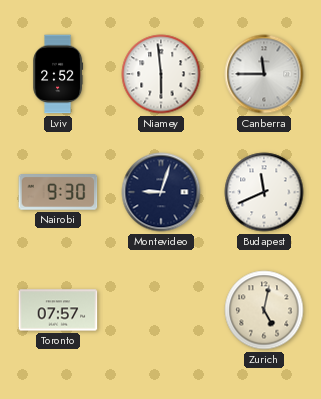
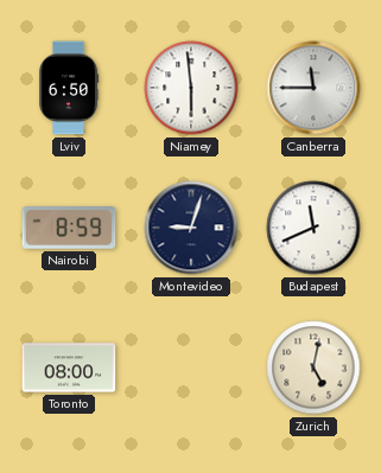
Lviv: 2:52 -> 6:50
Nairobi: 9:30 -> 8:59
Toronto: 07:57 -> 08:00
